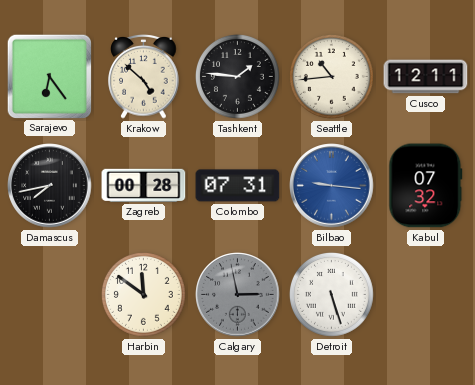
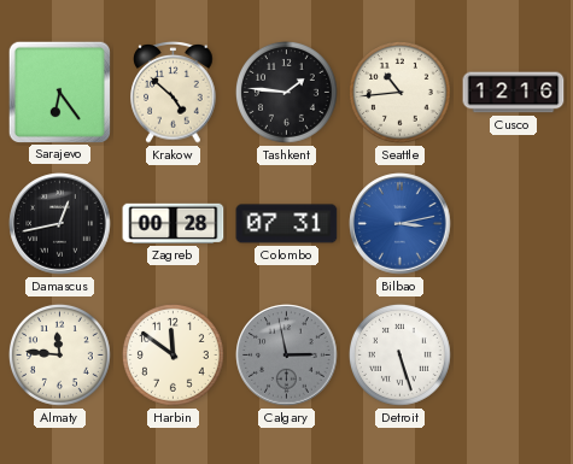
Cusco: 12:11 -> 12:16
Damascus: 7:43 -> 12:43
Bilbao: 9:16 -> 3:13
Kabul: 07:32 -> none
Almaty: none -> 11:46
